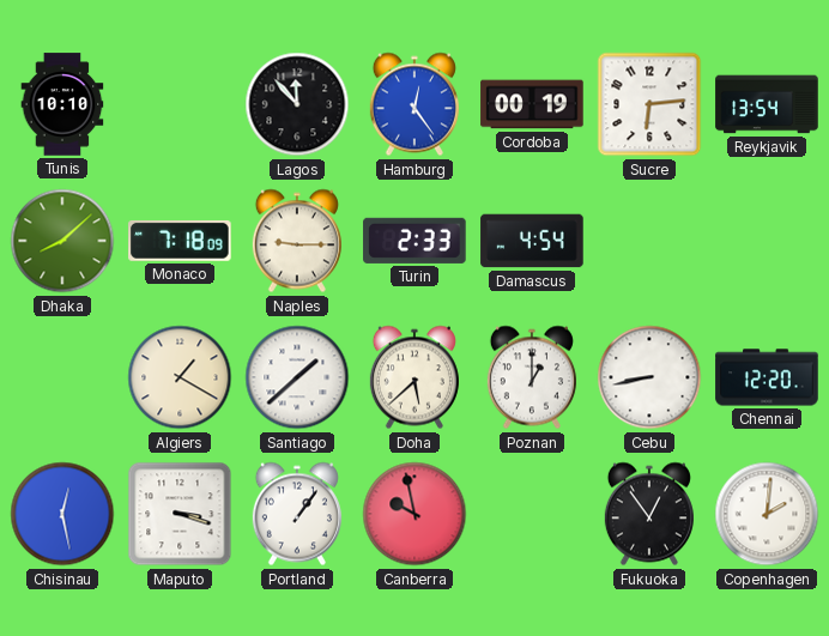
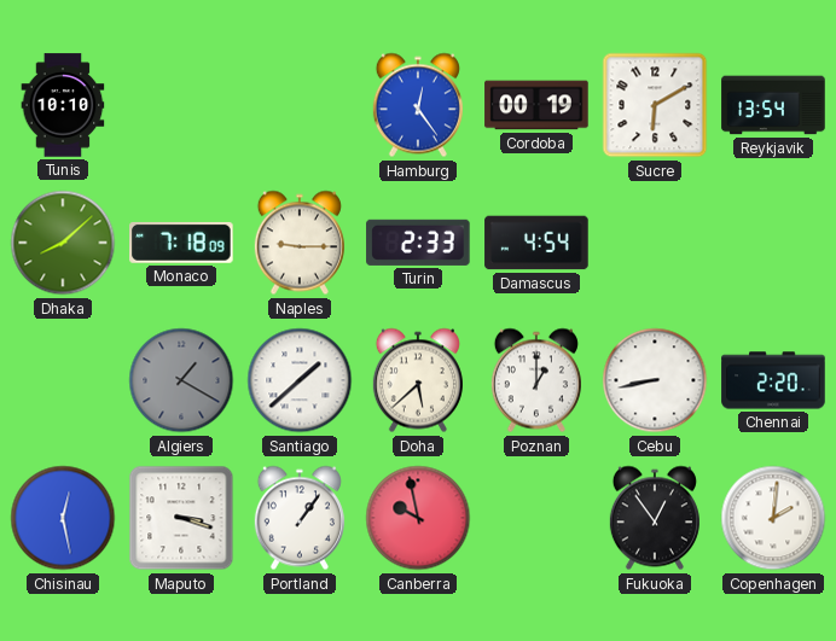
Lagos: 11:53 -> none
Sucre: 6:14 -> 6:10
Algiers dial: cream -> grey
Chennai: 12:20 -> 2:20
